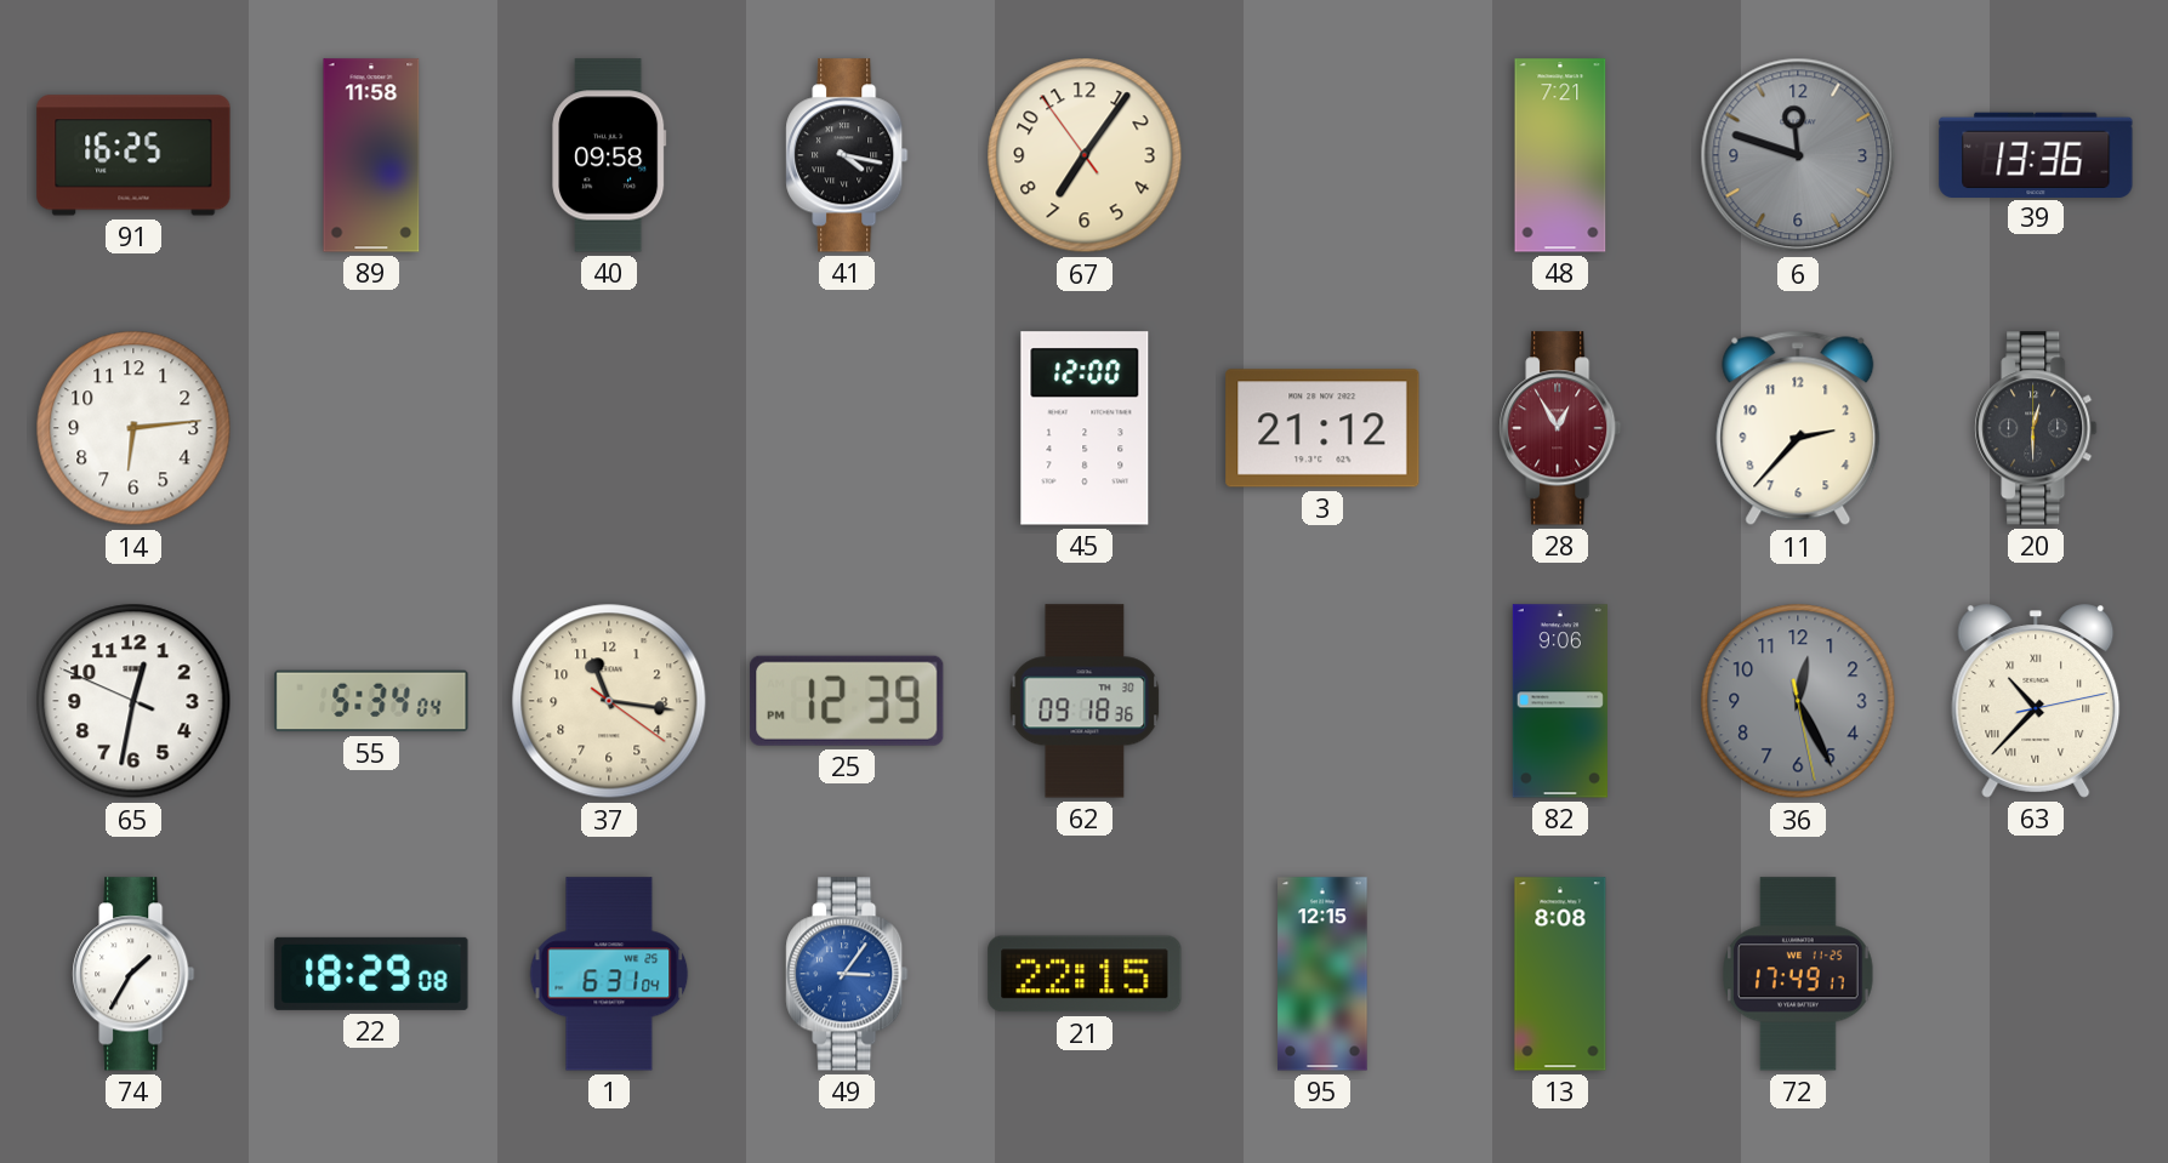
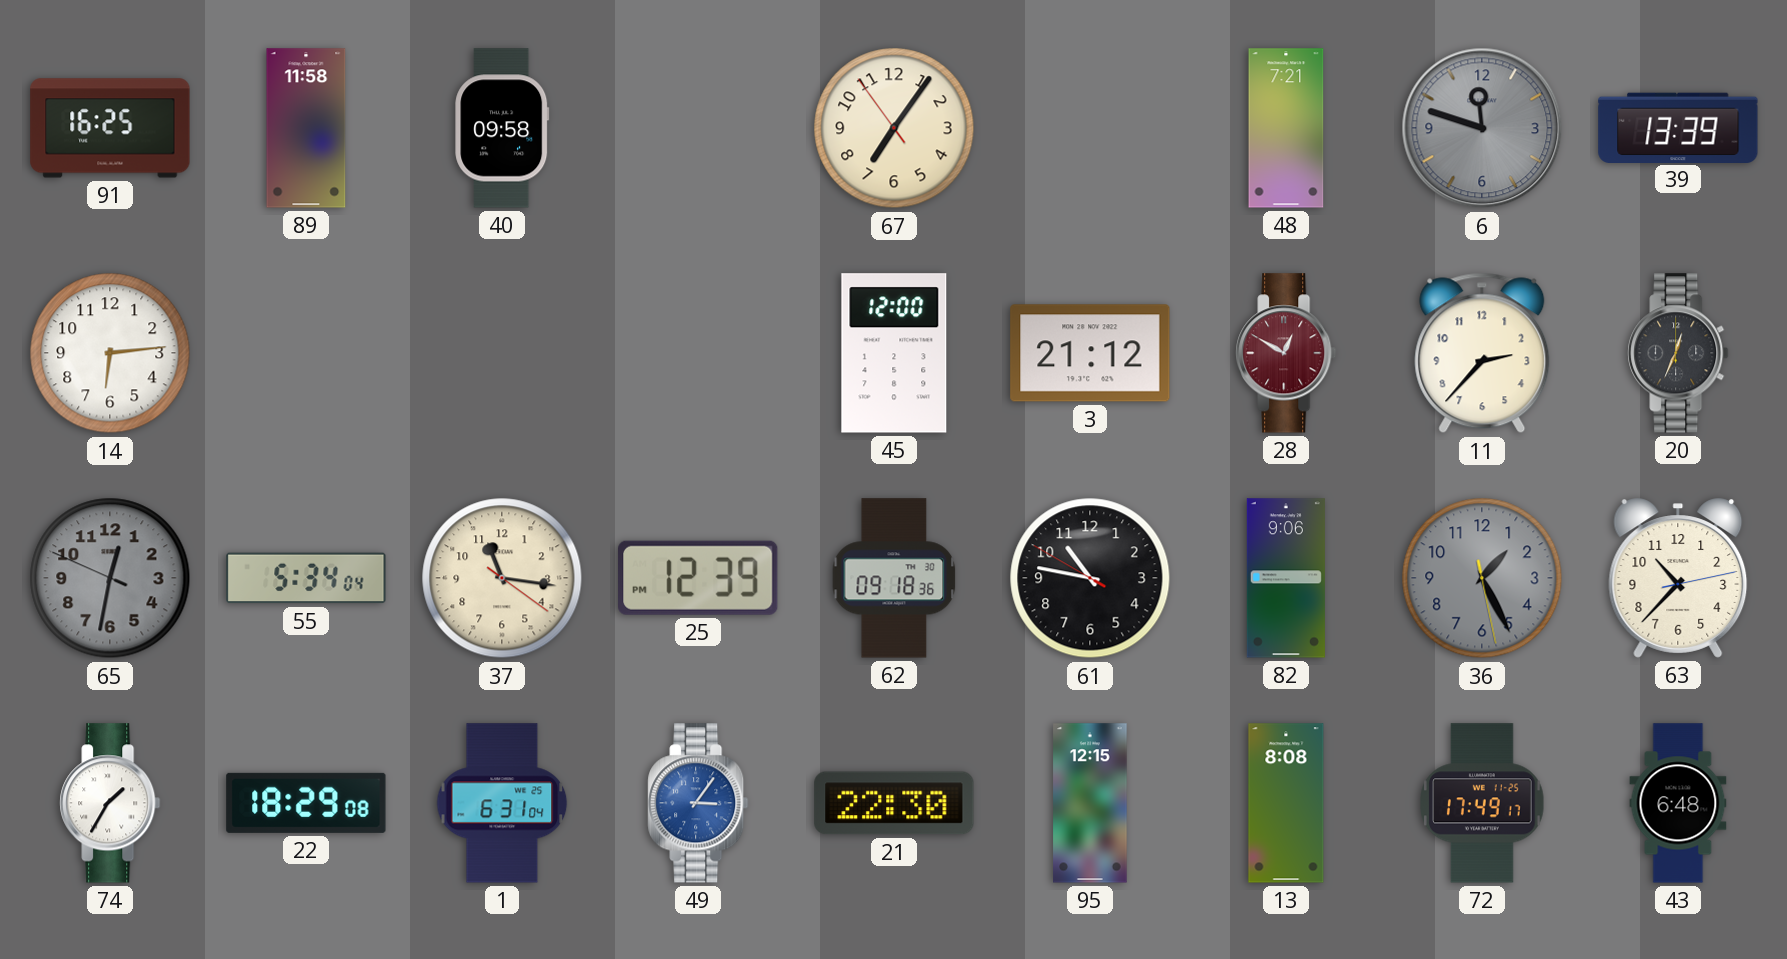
41: 4:17 -> none
39: 13:36 -> 13:39
28: 12:55 -> 12:50
20: 12:30 -> 12:34
65 dial: white -> grey
61: none -> 10:46
36: 12:25 -> 1:25
63 numerals: Roman -> Arabic
21: 22:15 -> 22:30
43: none -> 6:48
